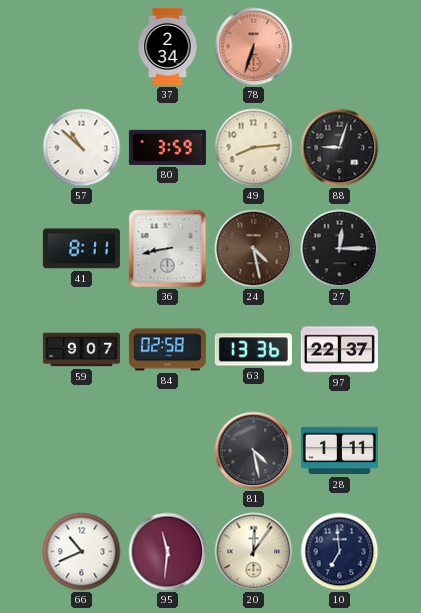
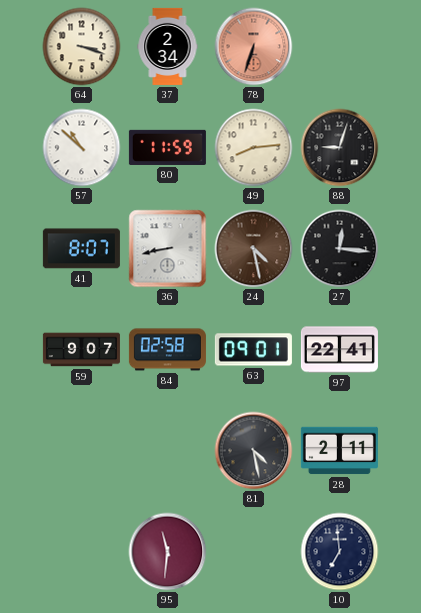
64: none -> 3:18
80: 3:59 -> 11:59
41: 8:11 -> 8:07
27: 12:15 -> 12:16
63: 13:36 -> 09:01
97: 22:37 -> 22:41
28: 1:11 -> 2:11
66: 10:41 -> none
20: 12:06 -> none
